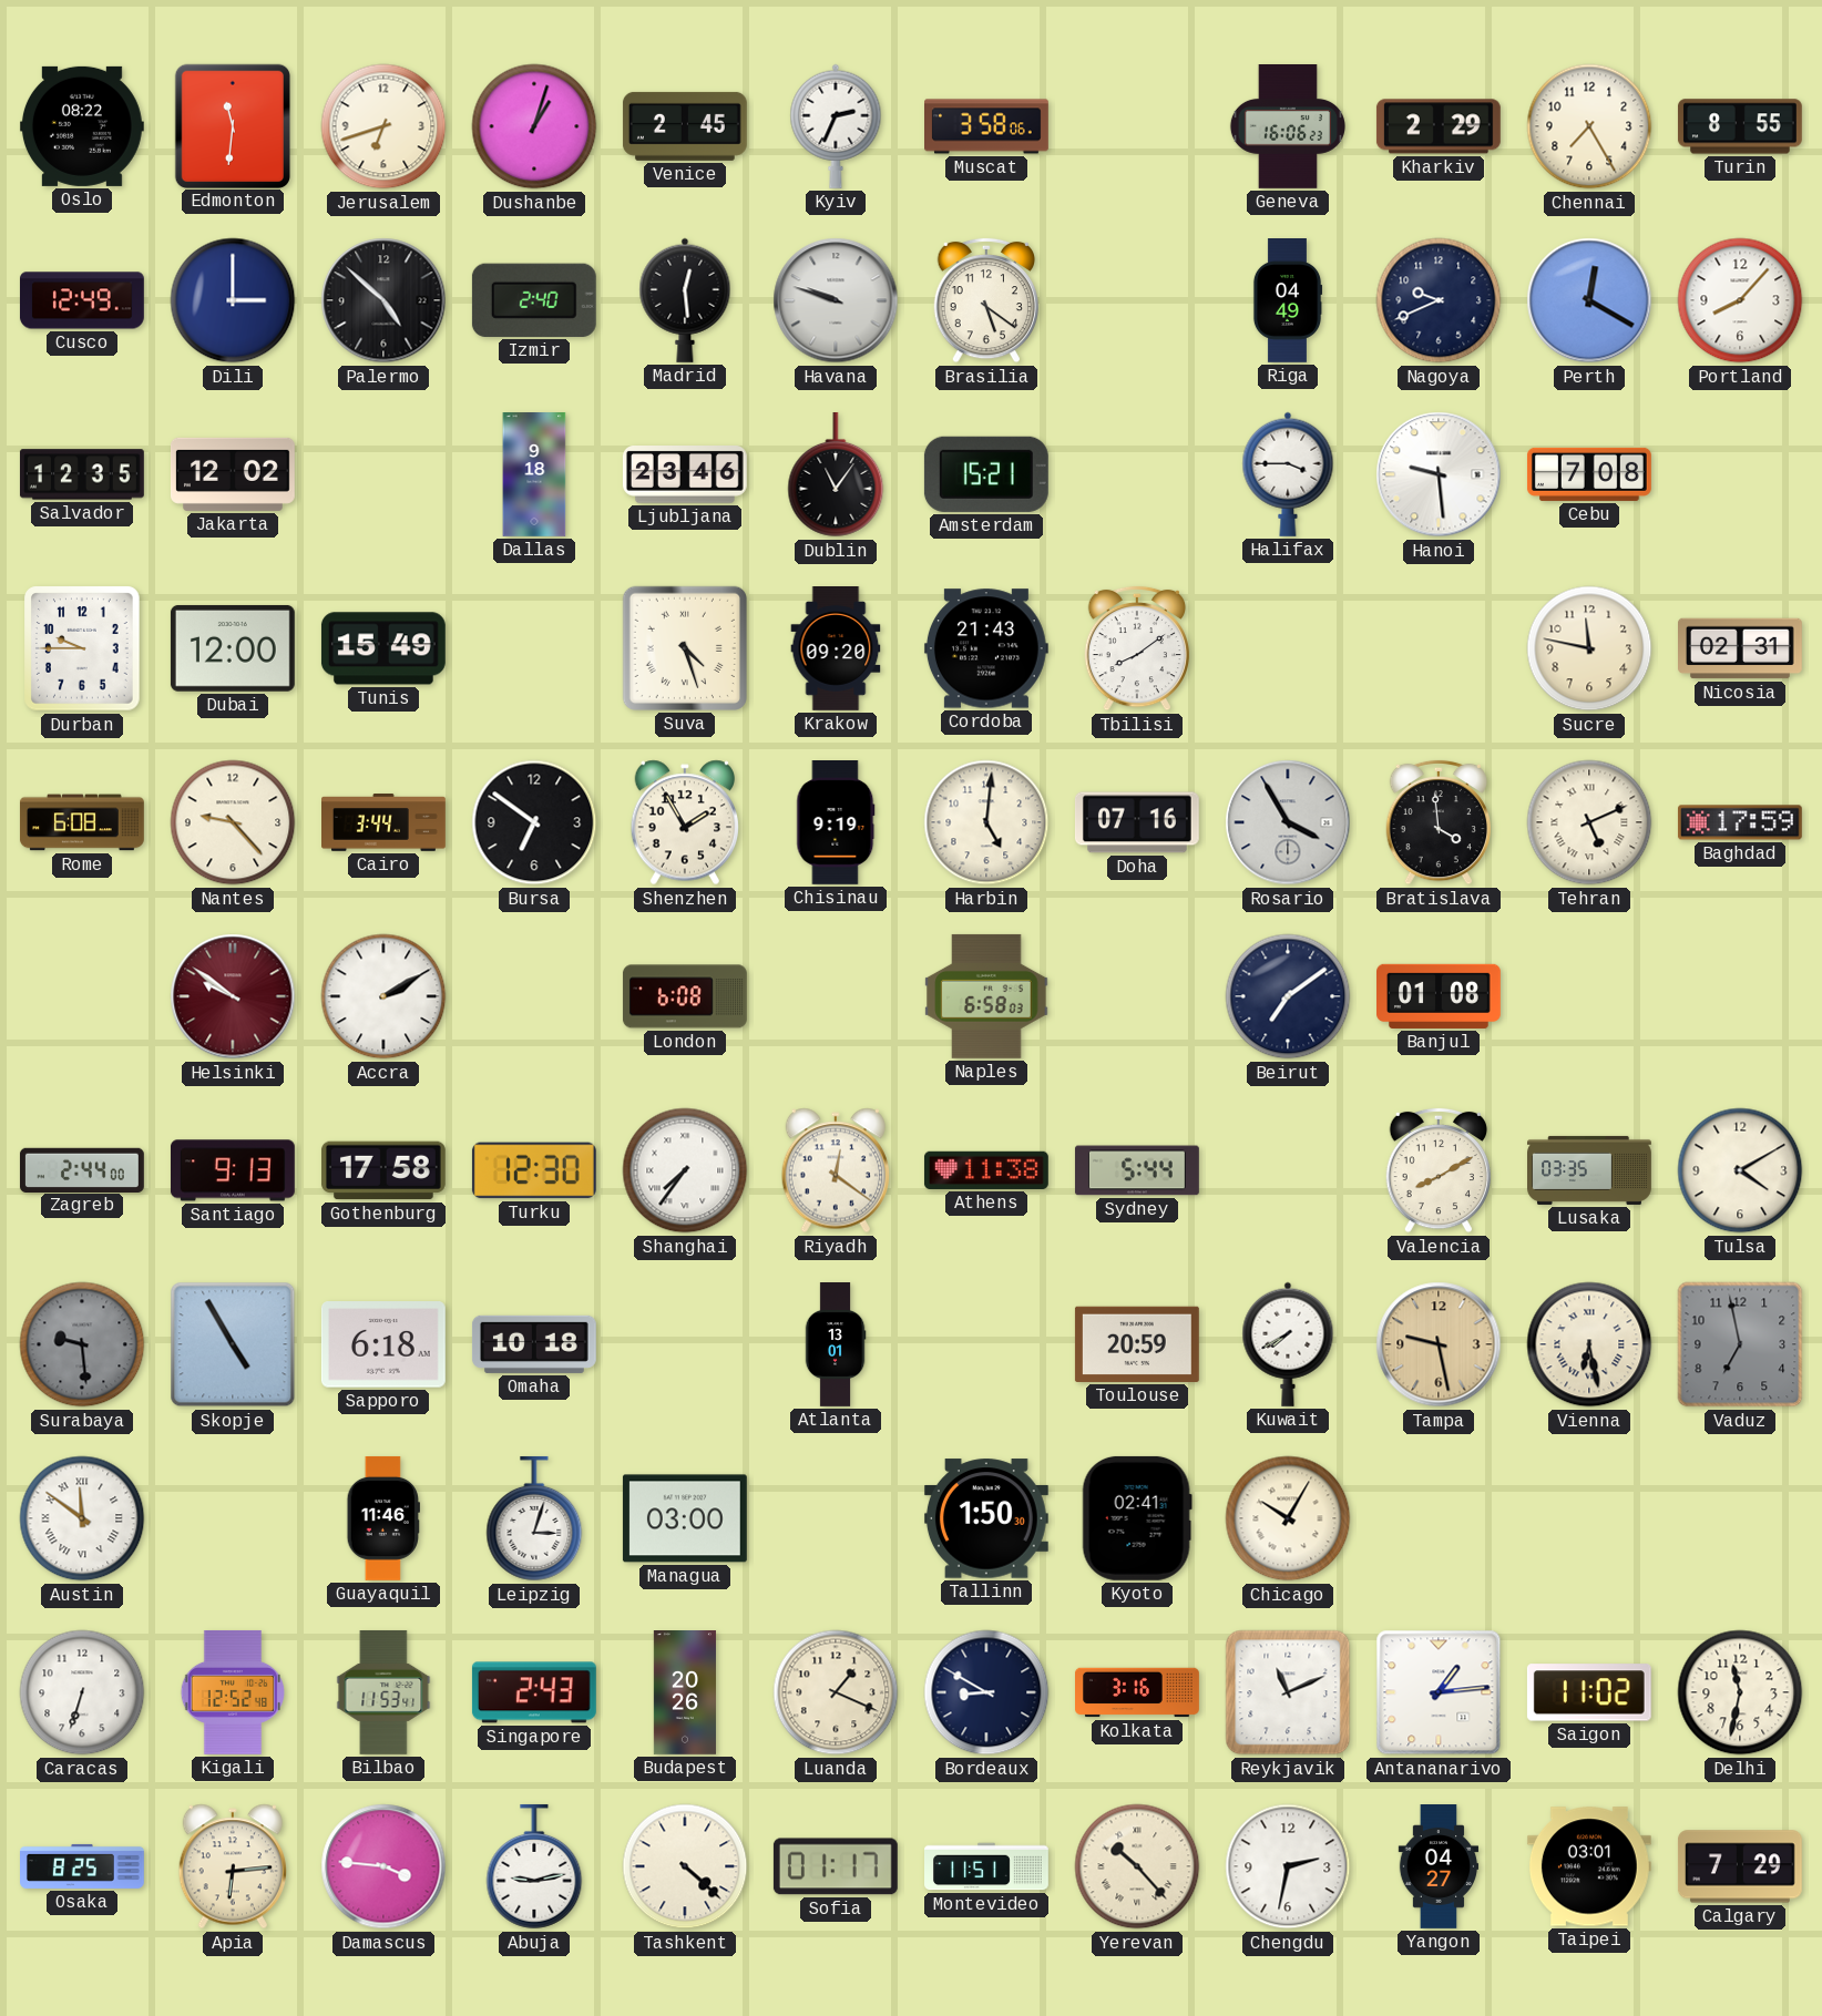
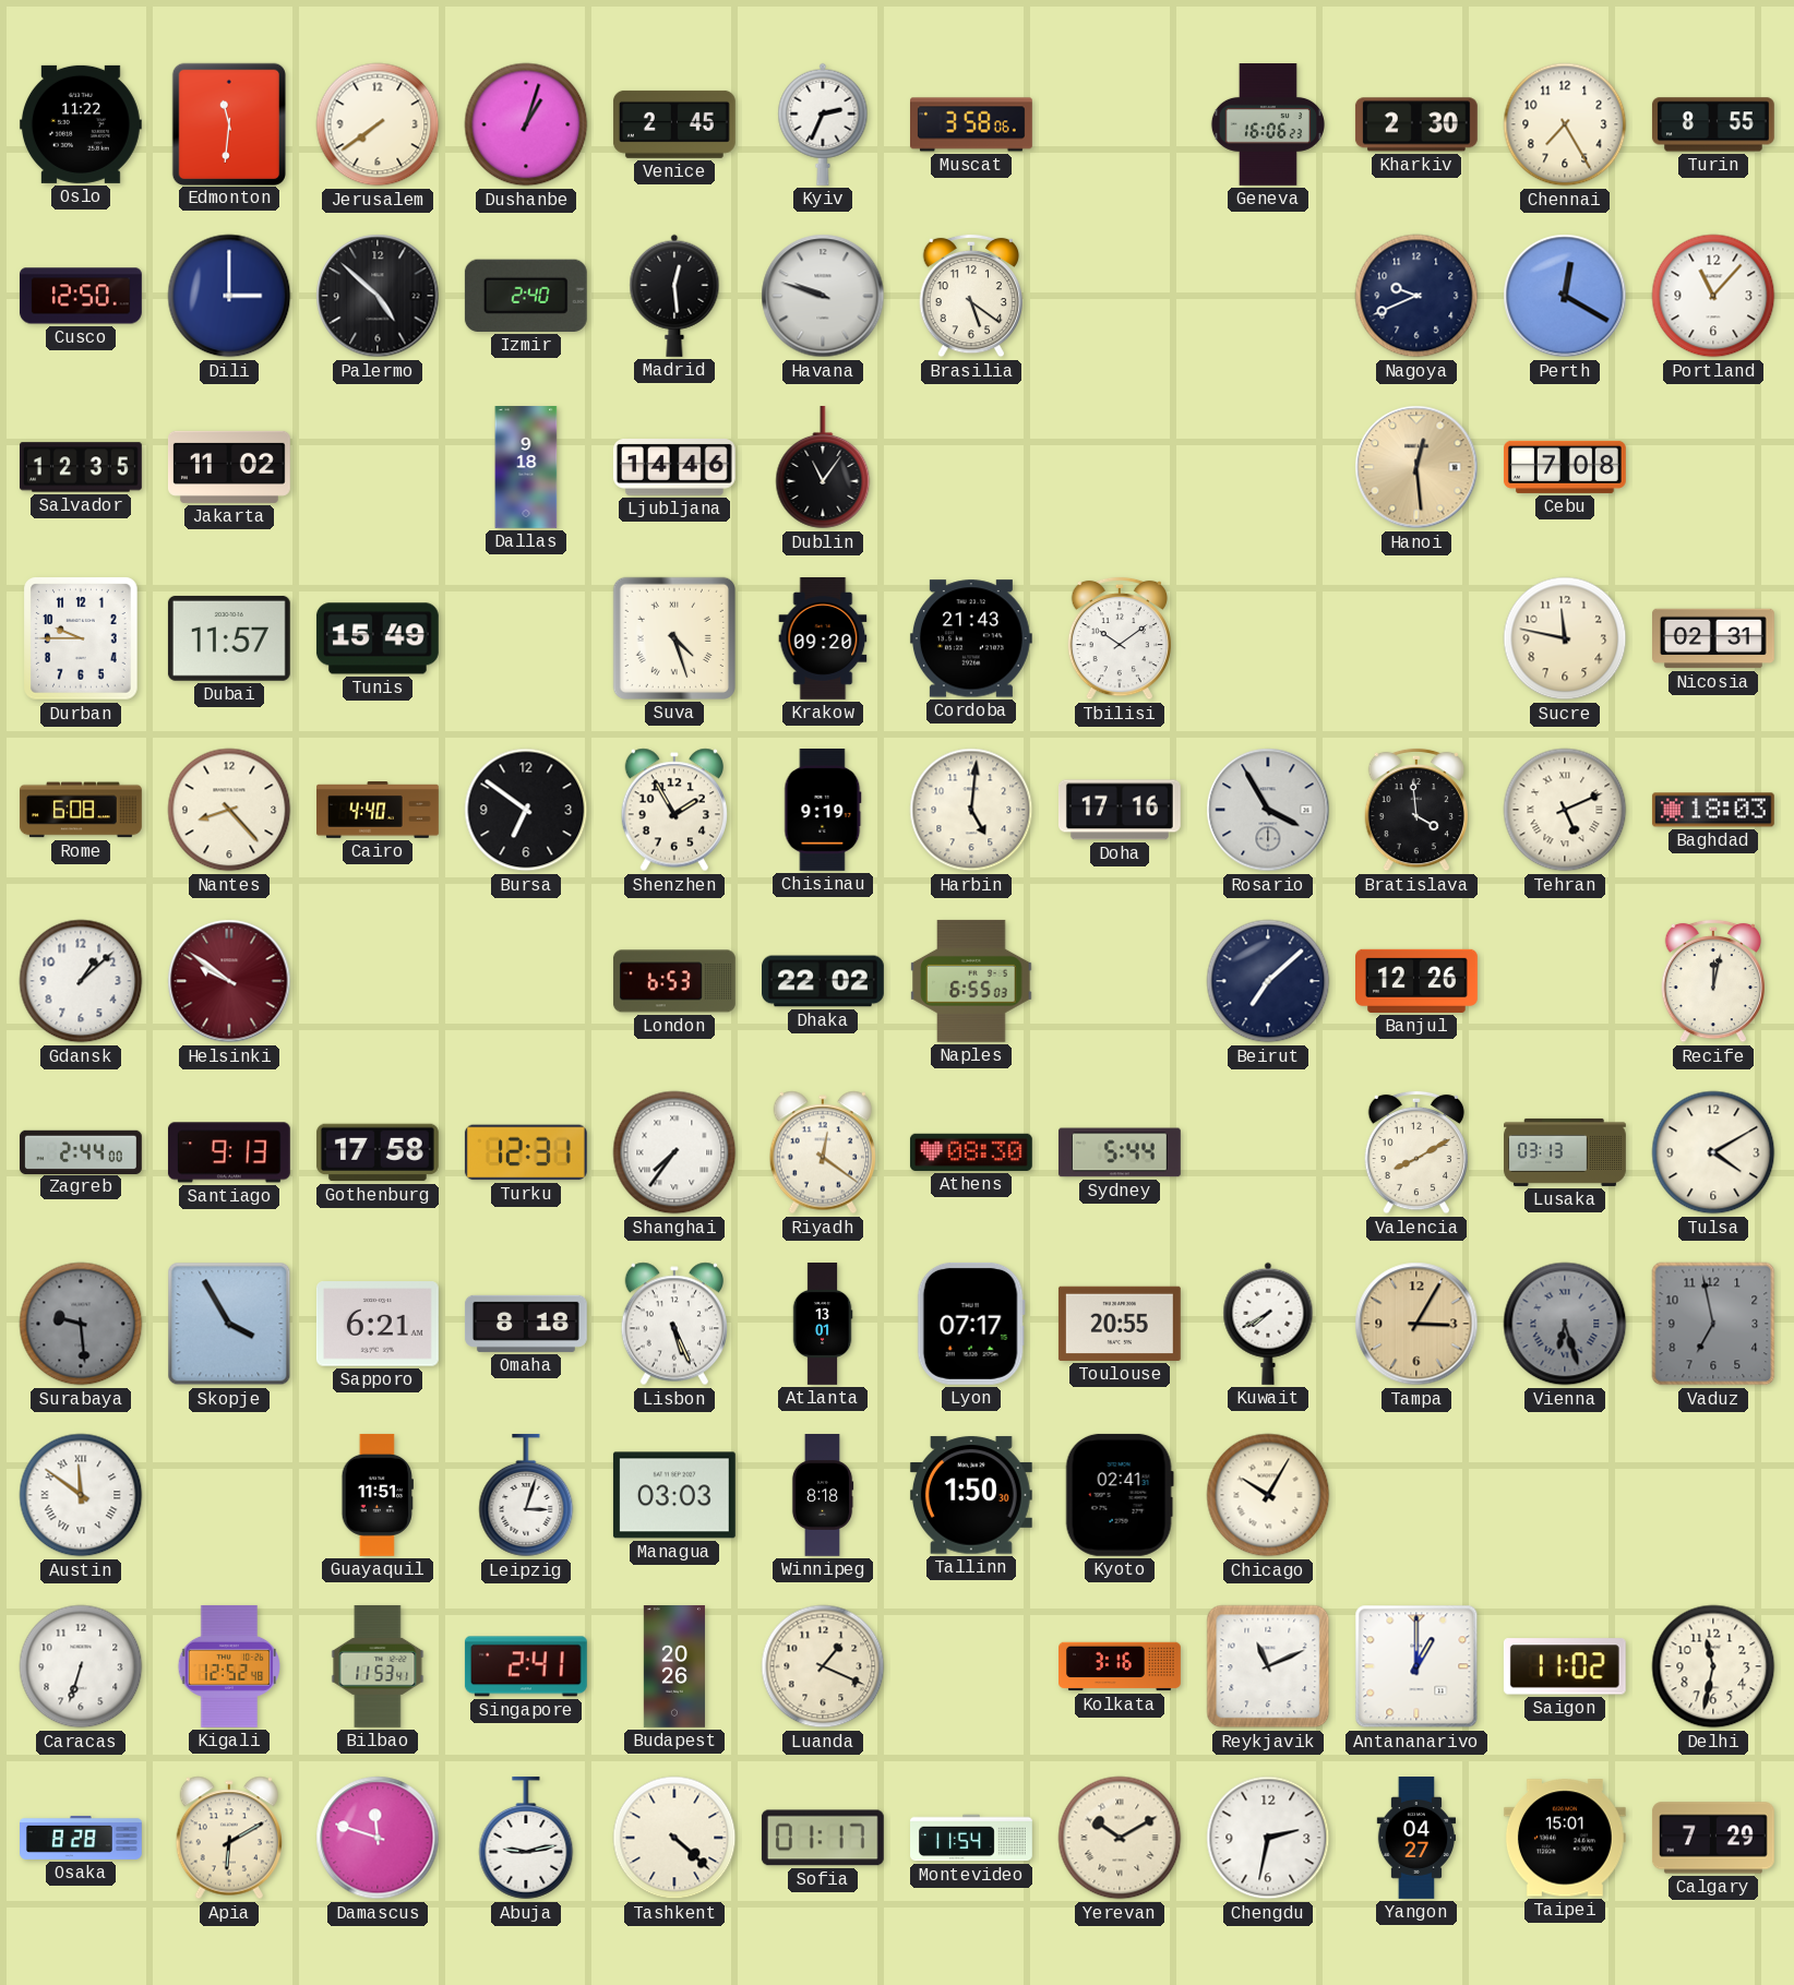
Oslo: 08:22 -> 11:22
Jerusalem: 6:42 -> 7:39
Kharkiv: 2:29 -> 2:30
Cusco: 12:49 -> 12:50
Riga: 04:49 -> none
Portland: 8:07 -> 11:07
Jakarta: 12:02 -> 11:02
Ljubljana: 23:46 -> 14:46
Amsterdam: 15:21 -> none
Halifax: 3:45 -> none
Hanoi: 9:29 -> 12:29
Hanoi dial: white -> champagne
Dubai: 12:00 -> 11:57
Tbilisi: 8:09 -> 10:09
Nantes: 9:23 -> 8:23
Cairo: 3:44 -> 4:40
Doha: 07:16 -> 17:16
Baghdad: 17:59 -> 18:03
Gdansk: none -> 1:08
Accra: 2:10 -> none
London: 6:08 -> 6:53
Dhaka: none -> 22:02
Naples: 6:58 -> 6:55
Beirut: 7:09 -> 7:08
Banjul: 01:08 -> 12:26
Recife: none -> 12:02
Turku: 12:30 -> 12:31
Athens: 11:38 -> 08:30
Lusaka: 03:35 -> 03:13
Skopje: 4:55 -> 3:55
Sapporo: 6:18 -> 6:21
Omaha: 10:18 -> 8:18
Lisbon: none -> 5:26
Lyon: none -> 07:17
Toulouse: 20:59 -> 20:55
Tampa: 9:28 -> 3:05
Vienna: 6:28 -> 6:27
Vienna dial: cream -> grey
Guayaquil: 11:46 -> 11:51
Managua: 03:00 -> 03:03
Winnipeg: none -> 8:18
Singapore: 2:43 -> 2:41
Bordeaux: 8:50 -> none
Antananarivo: 1:14 -> 1:00
Osaka: 8:25 -> 8:28
Apia: 6:14 -> 6:10
Damascus: 3:46 -> 11:48
Montevideo: 11:51 -> 11:54
Yerevan: 10:23 -> 10:10
Taipei: 03:01 -> 15:01
